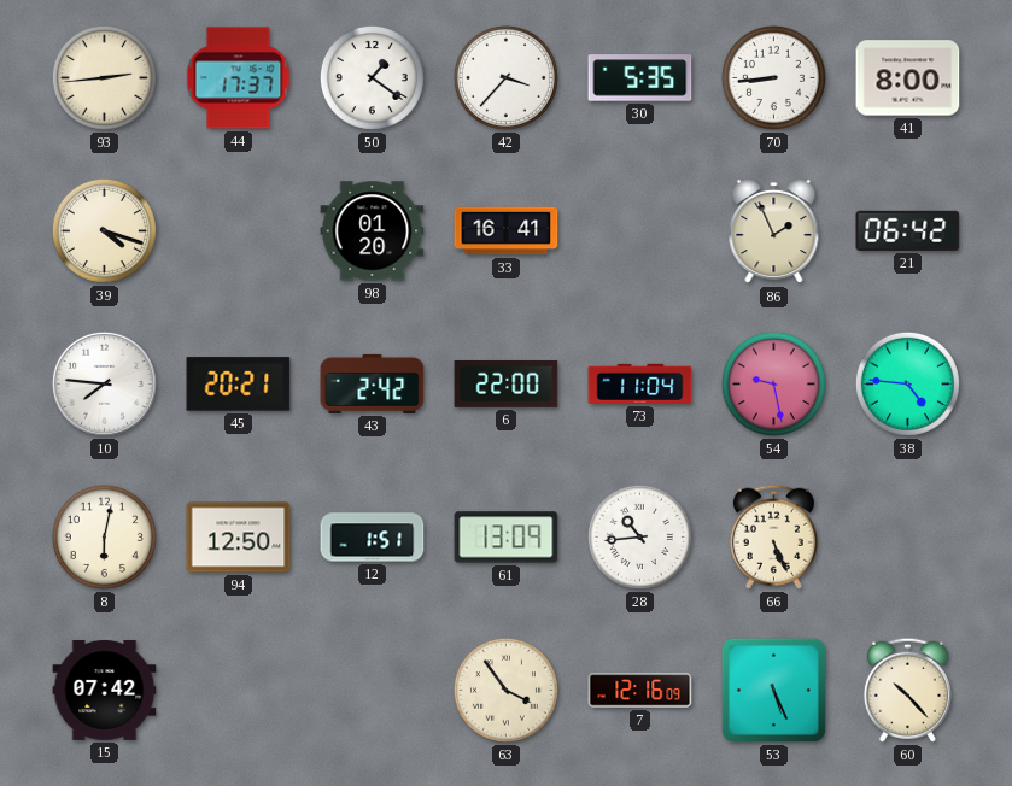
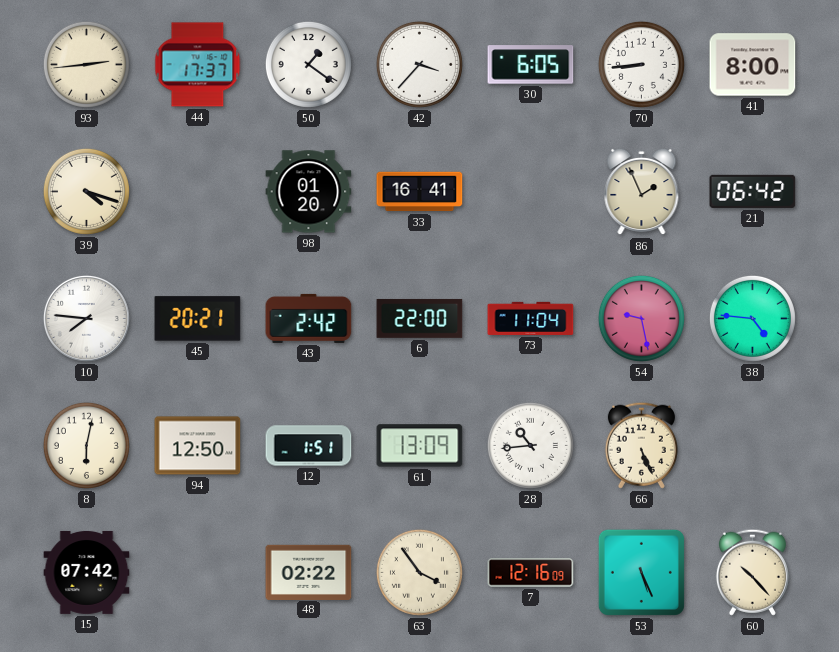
30: 5:35 -> 6:05
48: none -> 02:22
